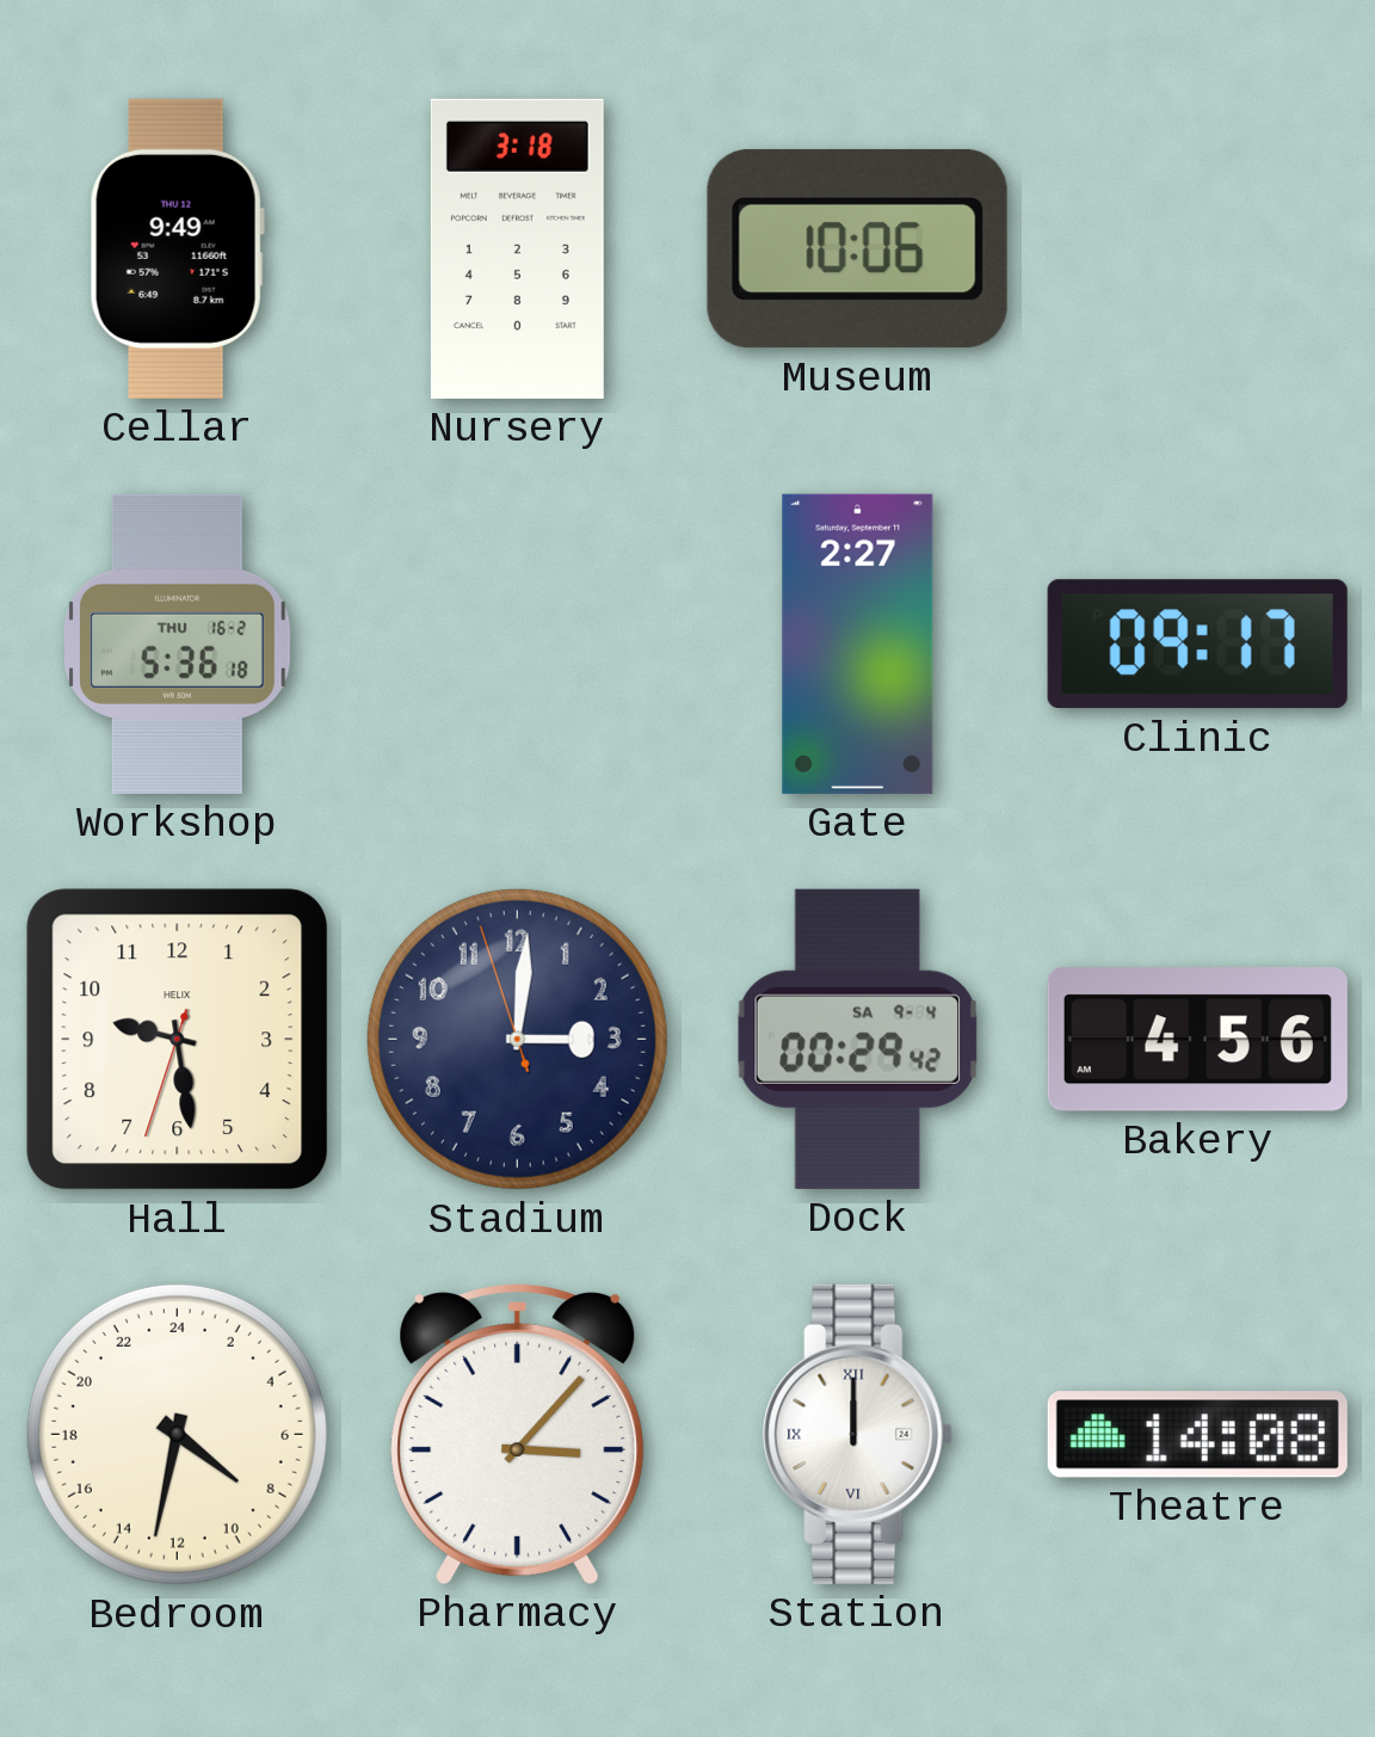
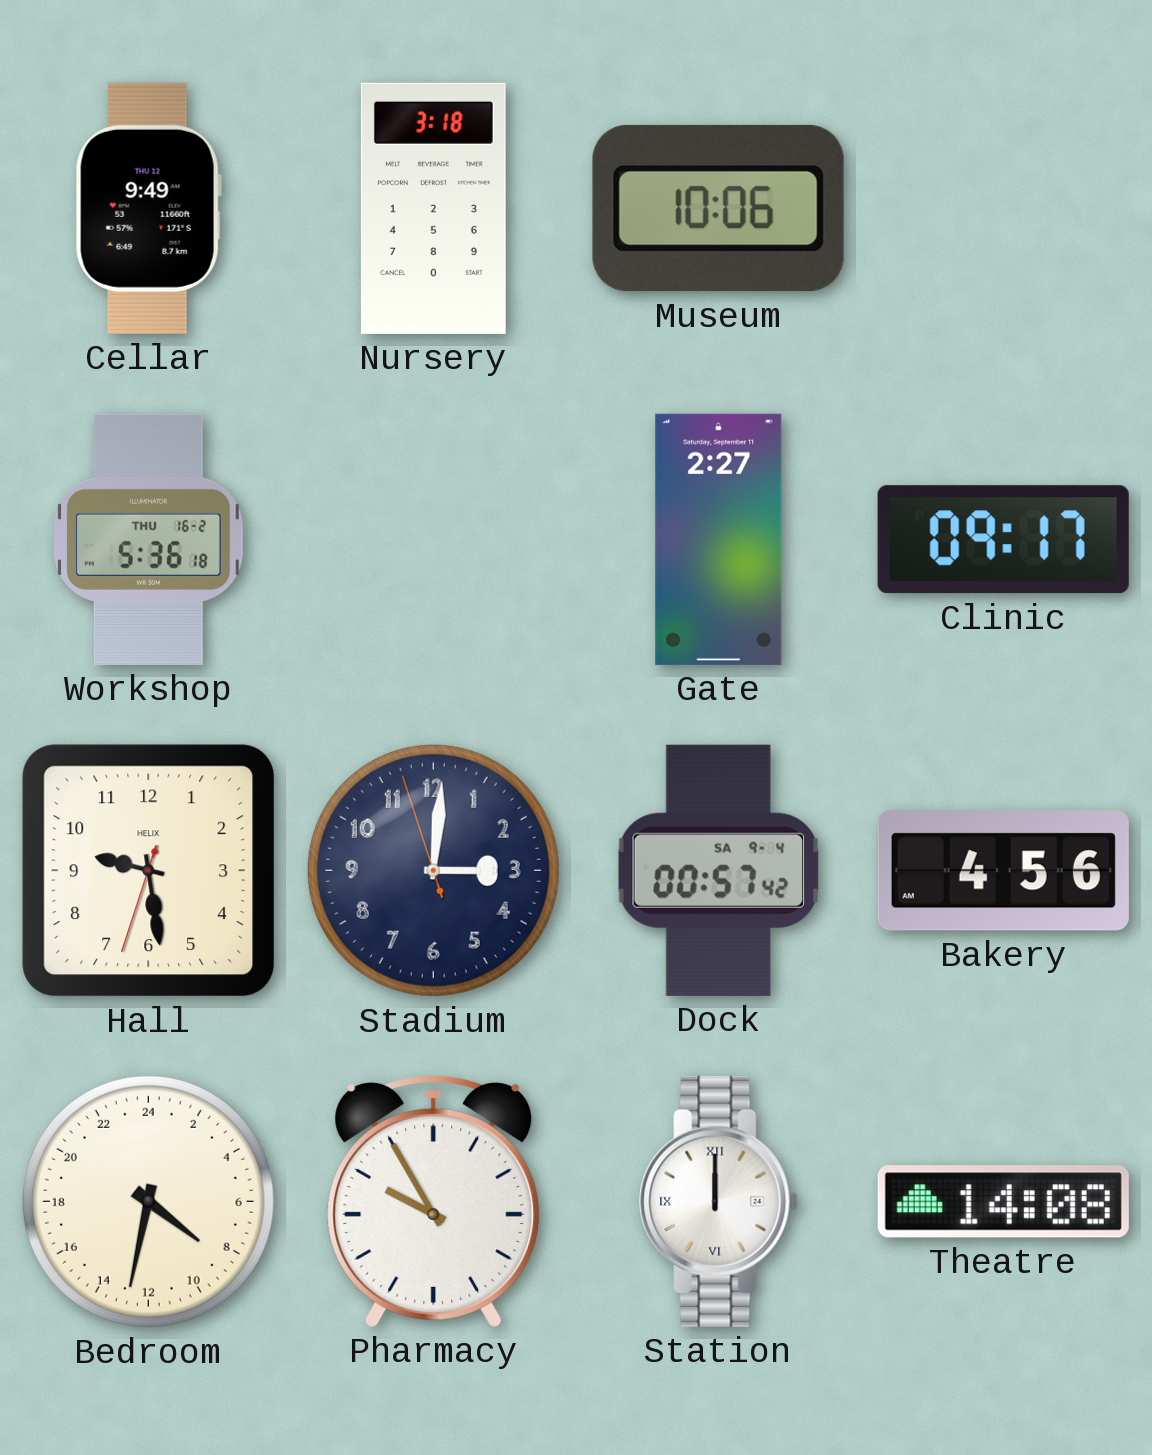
Dock: 00:29 -> 00:57
Pharmacy: 3:07 -> 9:55
